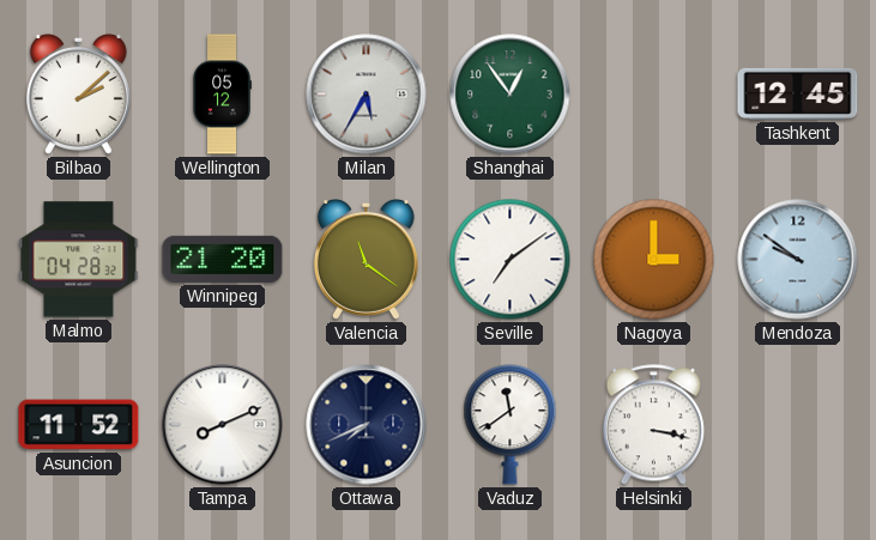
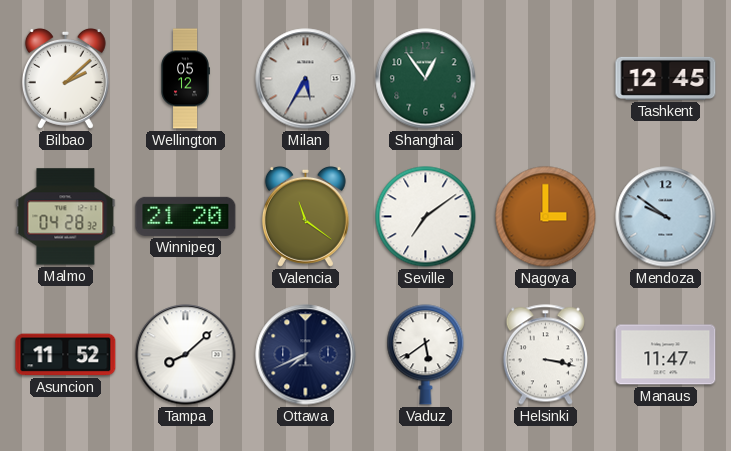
Tampa: 8:11 -> 8:08
Vaduz: 11:39 -> 5:39
Manaus: none -> 11:47
